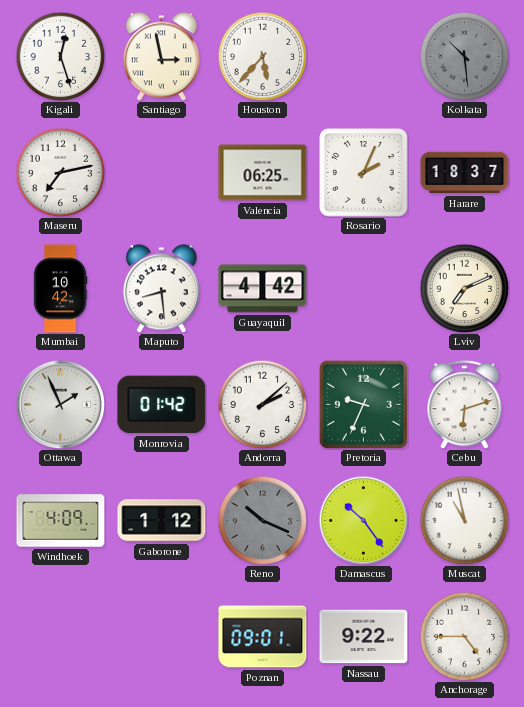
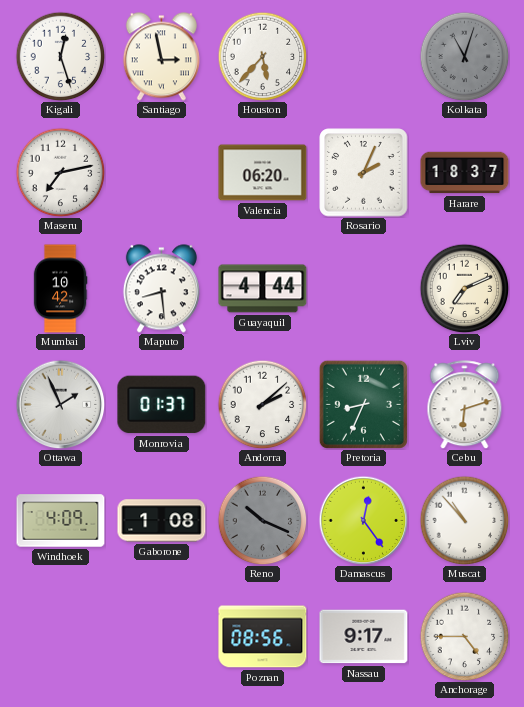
Kolkata: 10:29 -> 11:03
Valencia: 06:25 -> 06:20
Guayaquil: 4:42 -> 4:44
Monrovia: 01:42 -> 01:37
Pretoria: 9:34 -> 8:34
Gaborone: 1:12 -> 1:08
Damascus: 10:24 -> 12:24
Muscat: 10:58 -> 10:53
Poznan: 09:01 -> 08:56
Nassau: 9:22 -> 9:17
